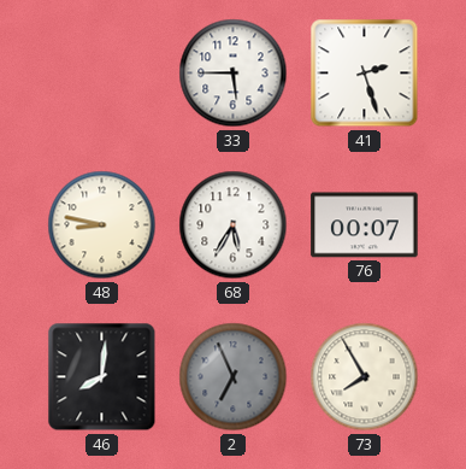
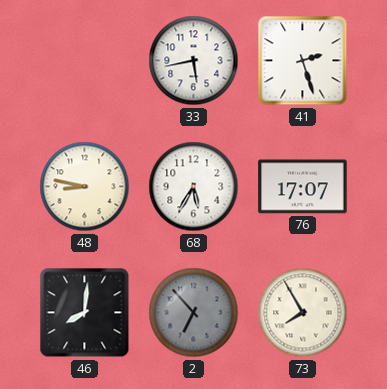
33: 5:45 -> 5:43
76: 00:07 -> 17:07
2: 6:56 -> 6:53
